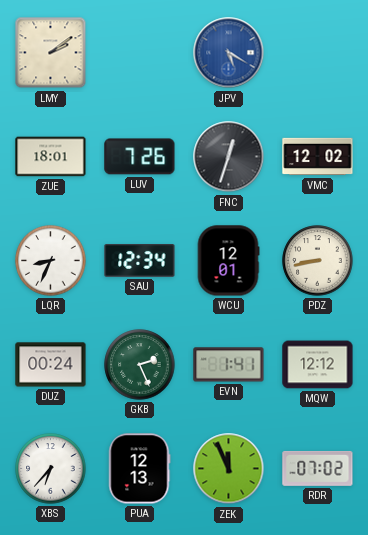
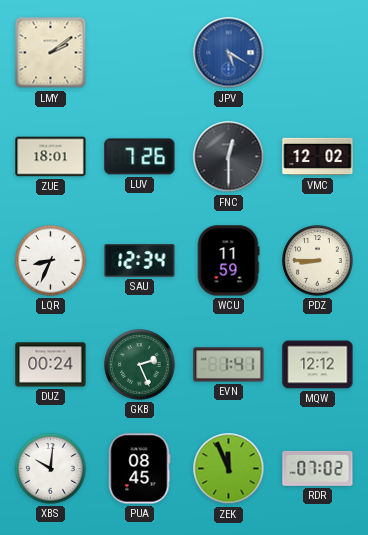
FNC: 12:33 -> 12:30
WCU: 12:01 -> 11:59
PDZ: 8:43 -> 8:45
XBS: 6:37 -> 10:01
PUA: 12:13 -> 08:45
